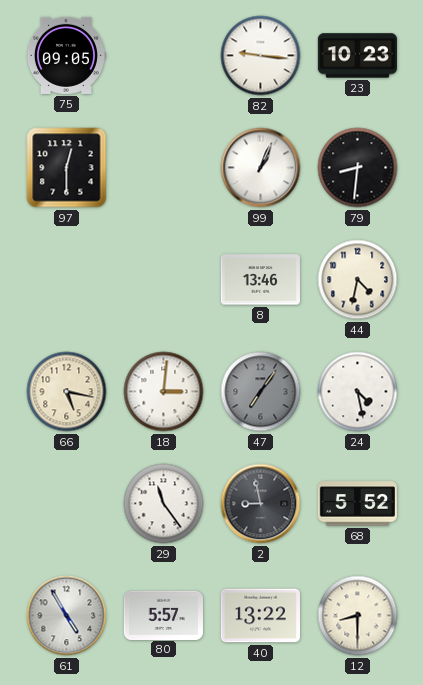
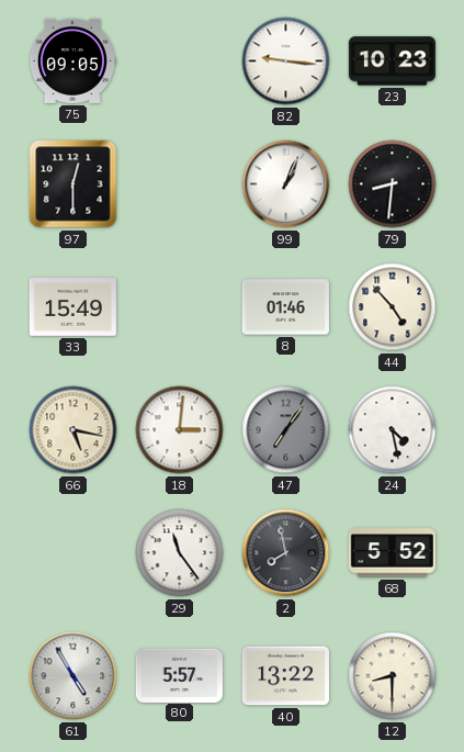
33: none -> 15:49
8: 13:46 -> 01:46
44: 4:32 -> 4:53
2: 8:58 -> 7:58
